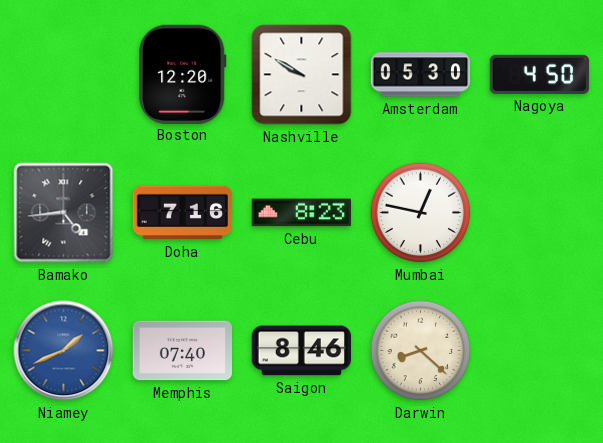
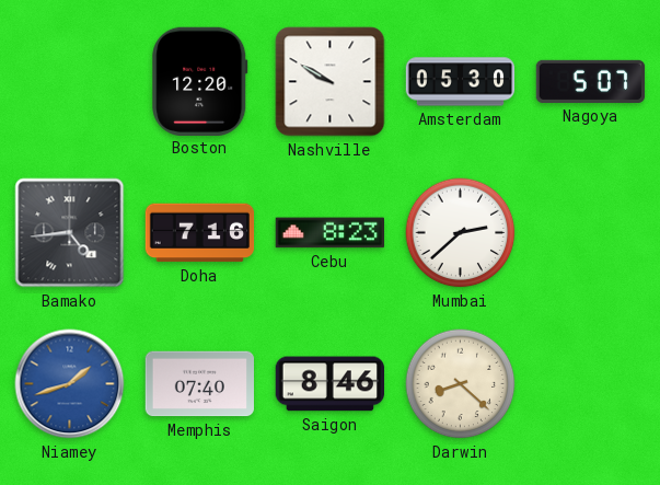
Nagoya: 4:50 -> 5:07
Mumbai: 12:47 -> 2:38
Niamey: 1:41 -> 1:42
